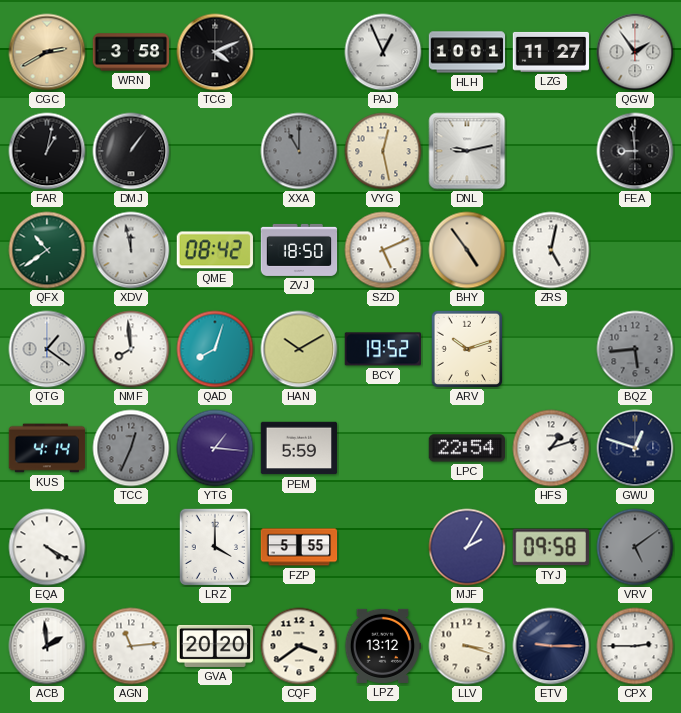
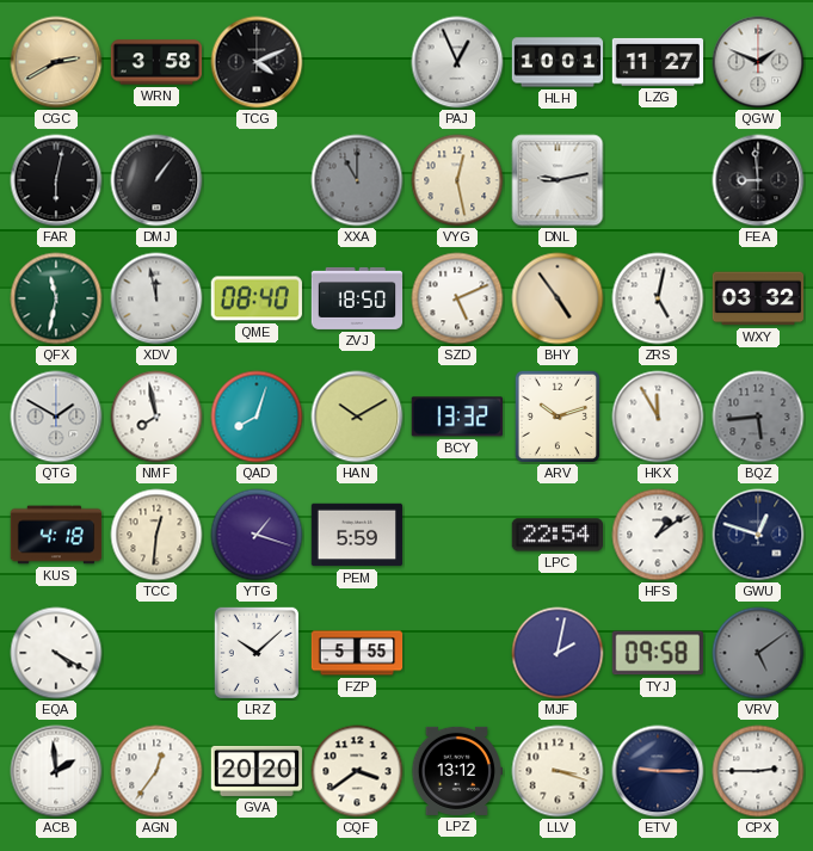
QGW: 1:54 -> 1:49
FAR: 1:02 -> 6:02
QFX: 10:39 -> 11:32
QME: 08:42 -> 08:40
WXY: none -> 03:32
QTG: 1:21 -> 1:50
NMF: 7:59 -> 7:58
BCY: 19:52 -> 13:32
HKX: none -> 11:55
KUS: 4:14 -> 4:18
TCC: 12:34 -> 12:31
TCC dial: grey -> cream
YTG: 1:16 -> 1:18
HFS: 1:12 -> 1:09
LRZ: 4:00 -> 10:08
MJF: 2:05 -> 2:02
AGN: 11:14 -> 12:36
